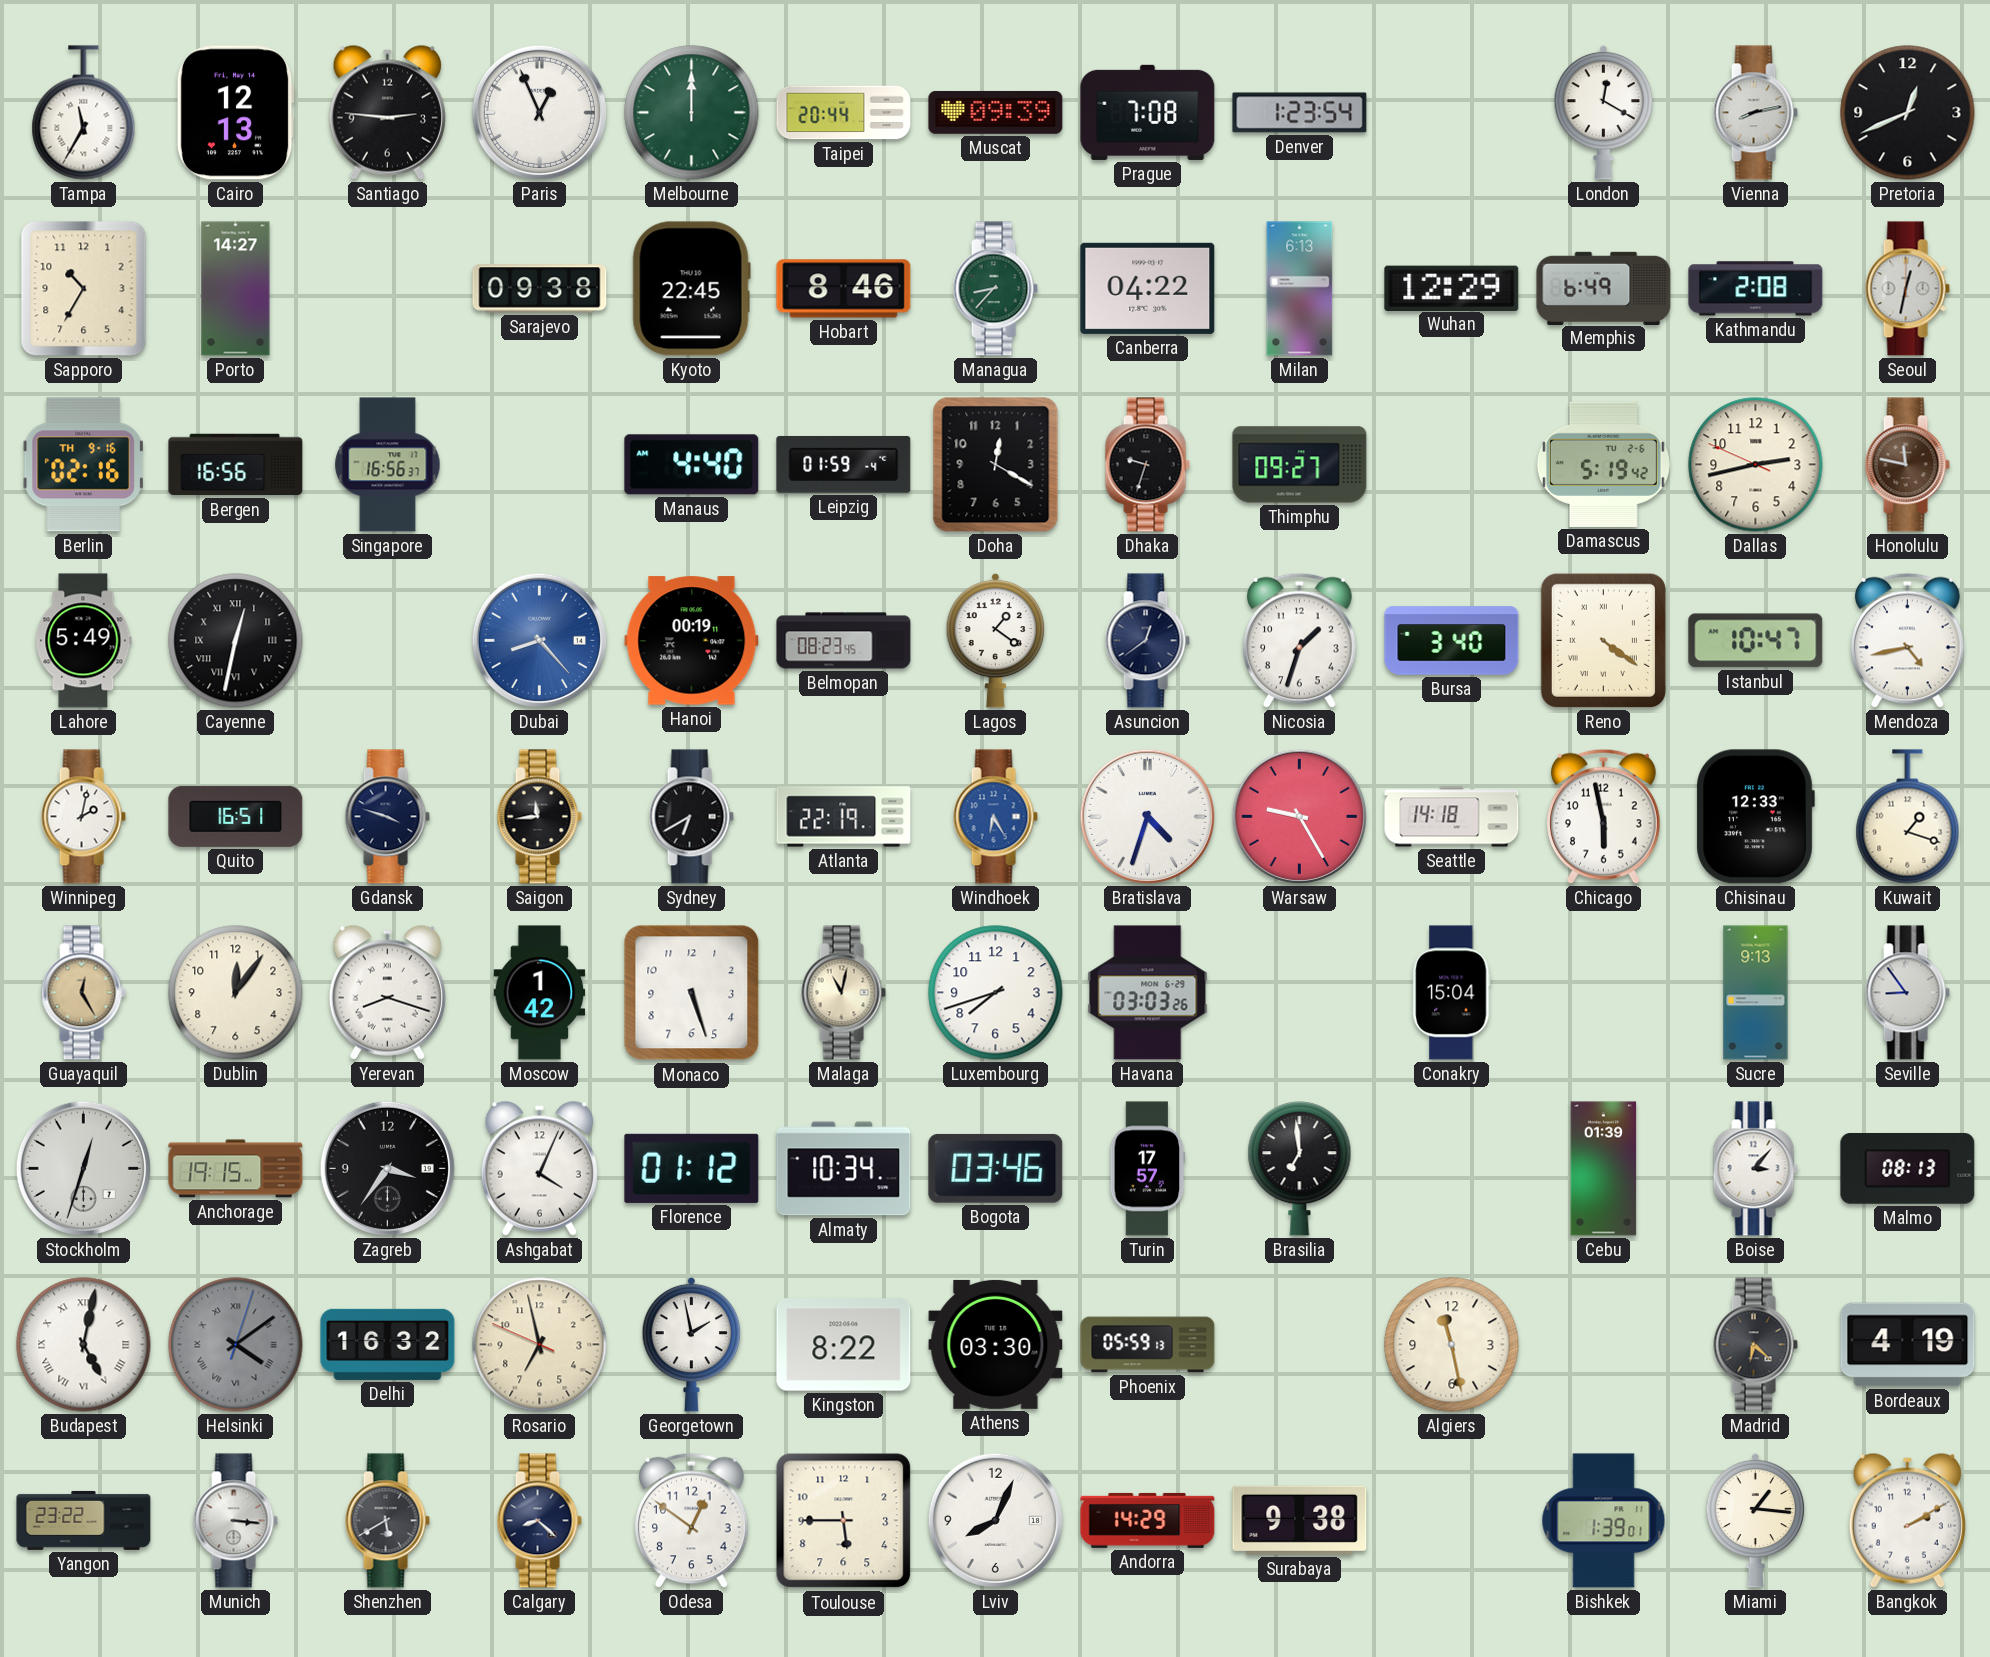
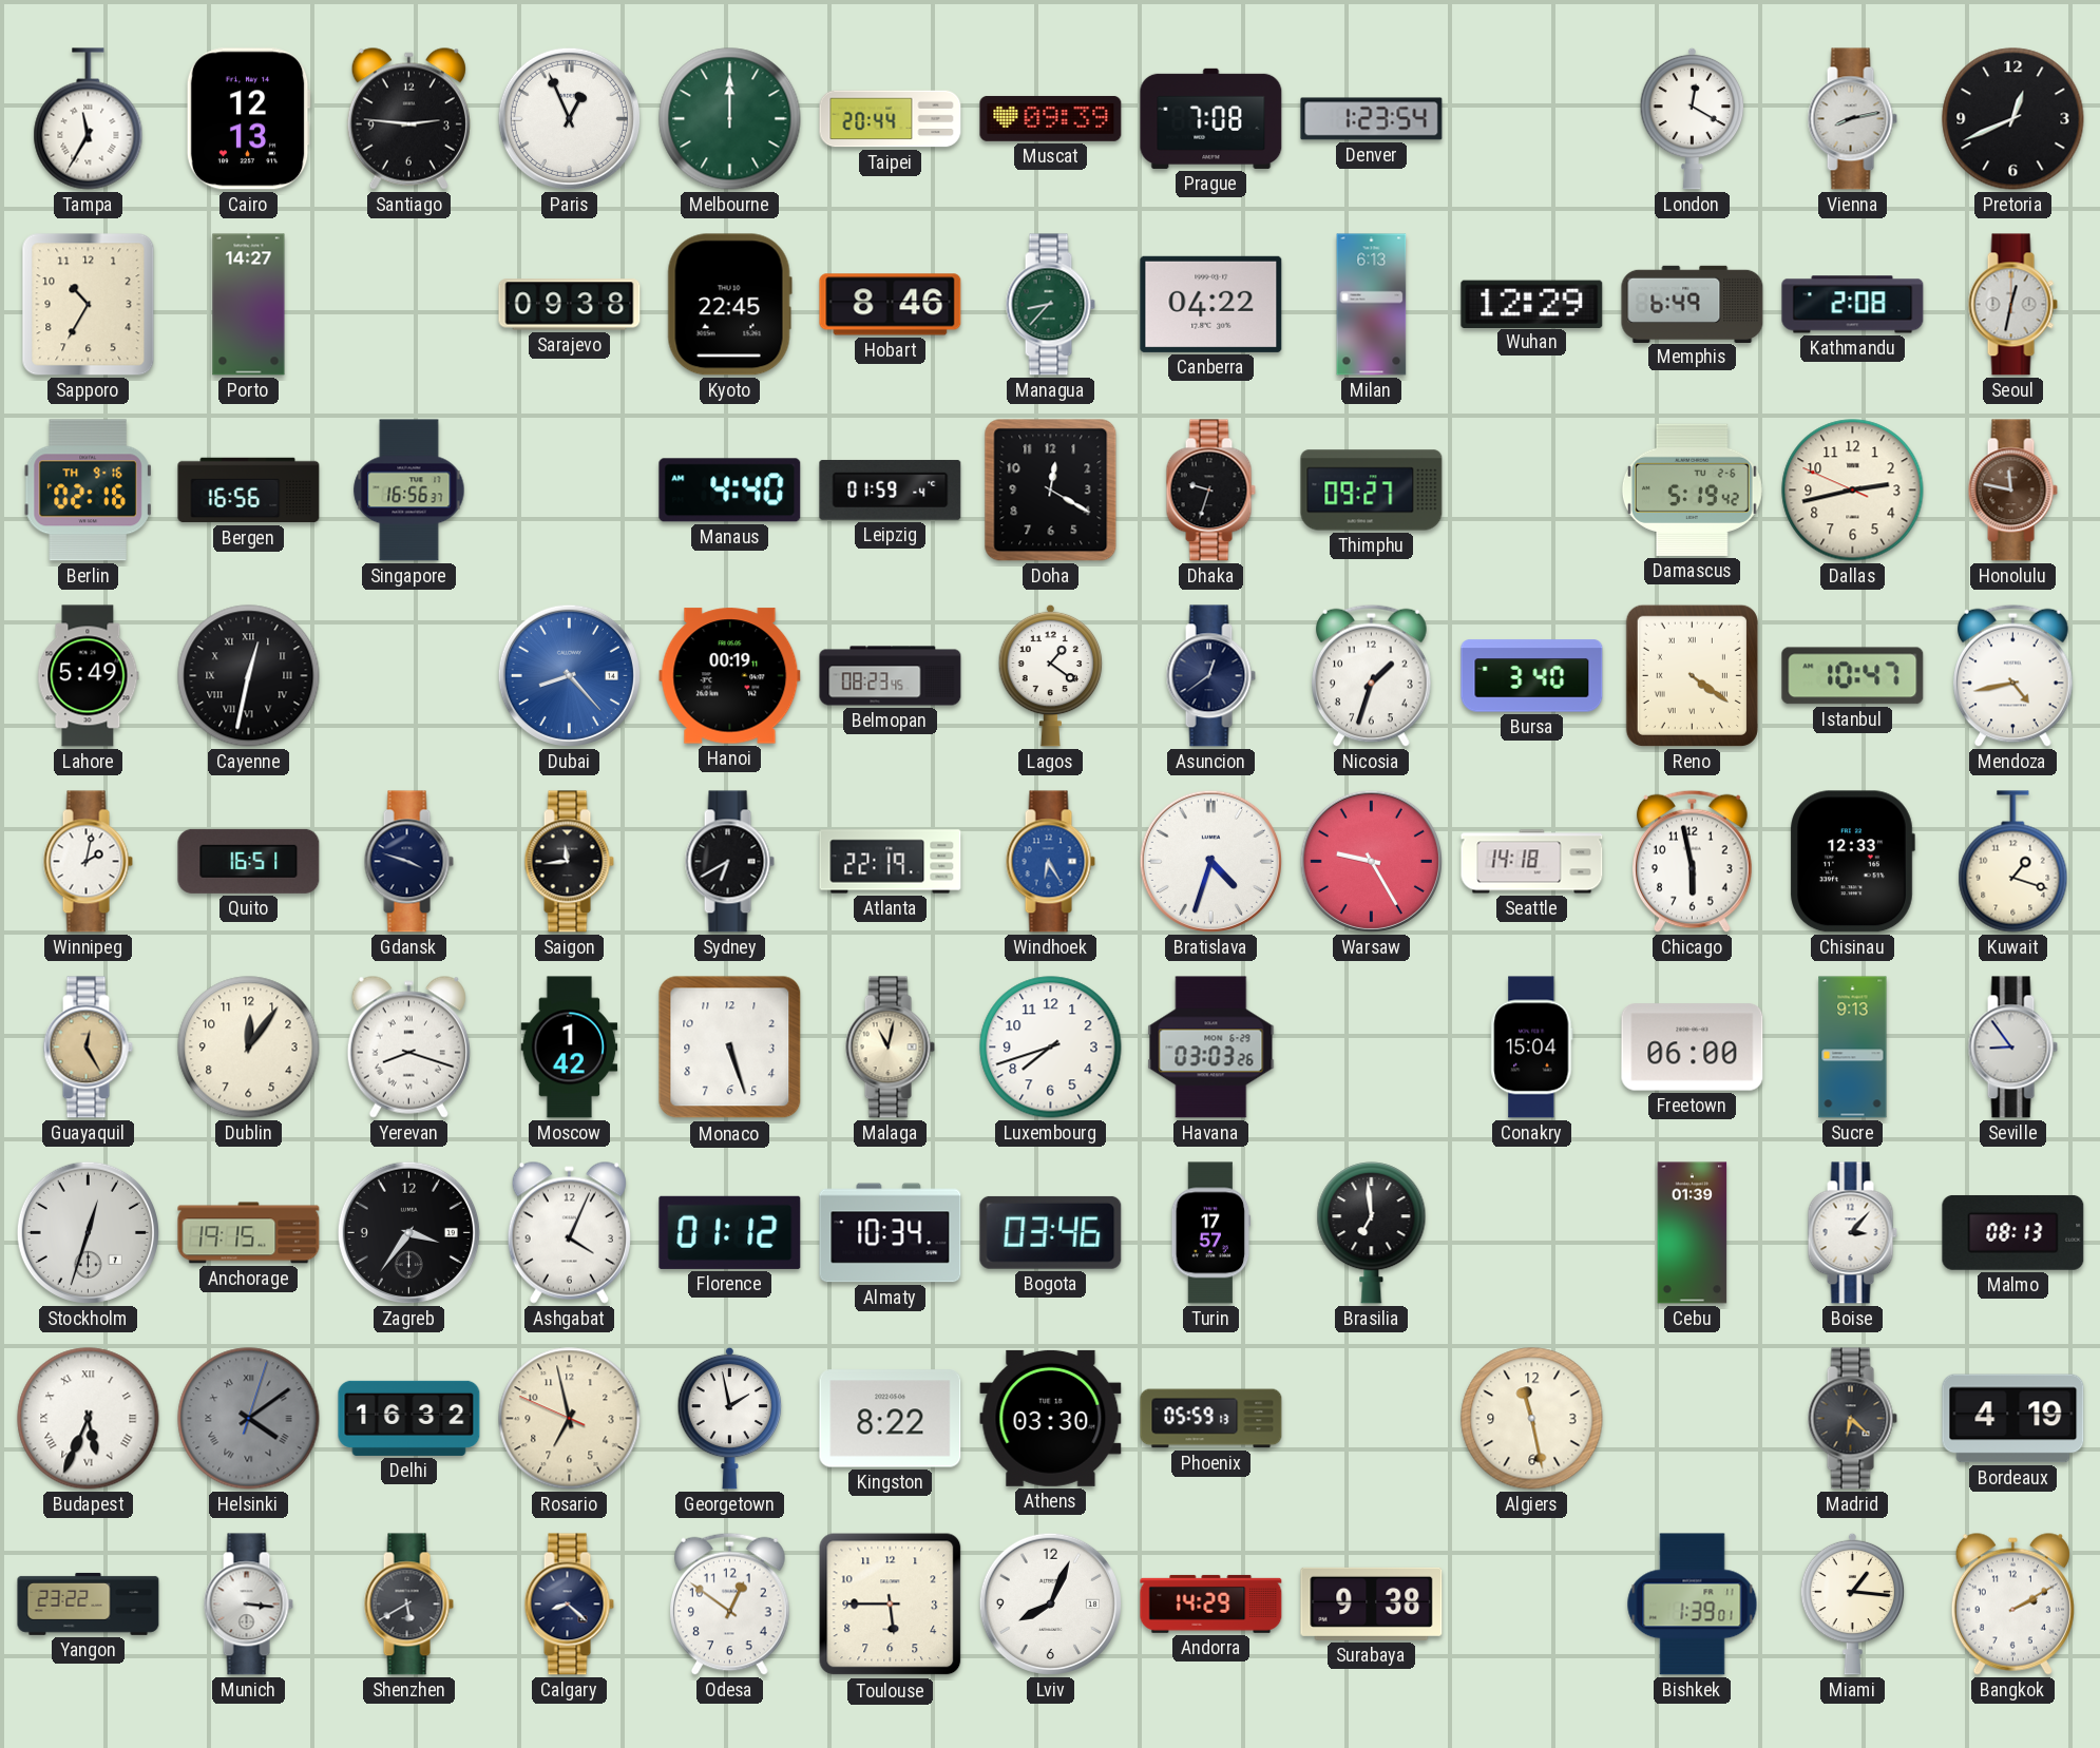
Freetown: none -> 06:00
Budapest: 5:02 -> 5:34
